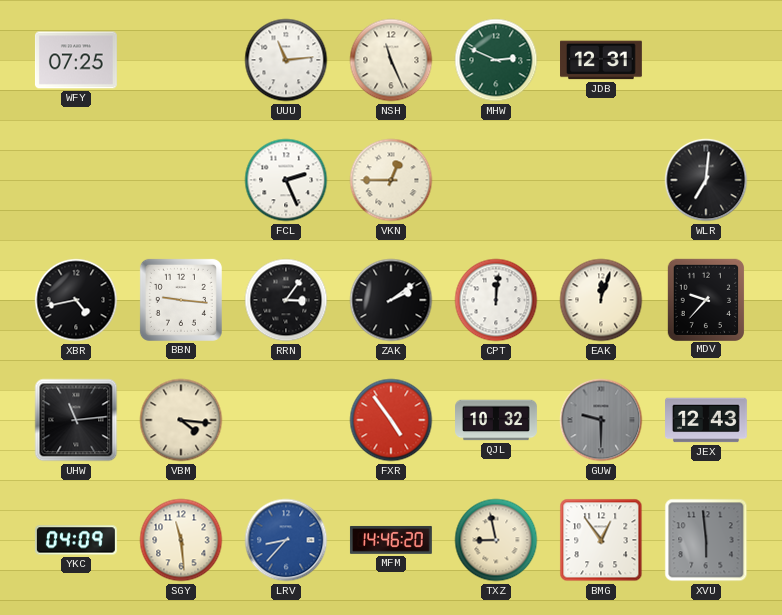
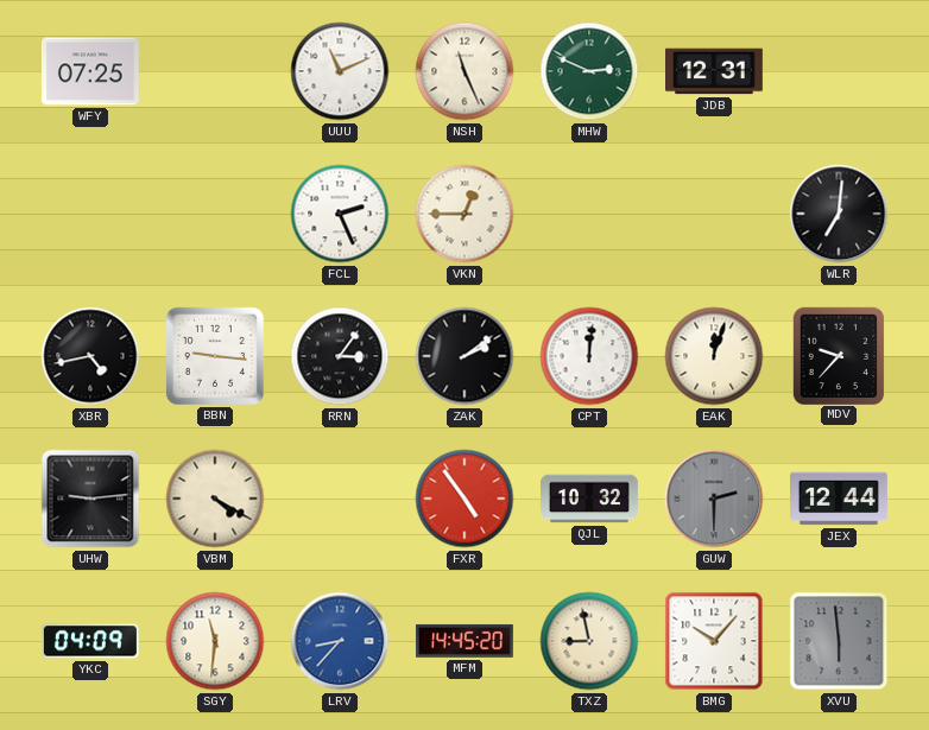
UUU: 11:14 -> 11:11
UHW: 11:14 -> 9:14
VBM: 4:16 -> 4:20
GUW: 9:30 -> 2:30
JEX: 12:43 -> 12:44
SGY: 11:29 -> 11:31
MFM: 14:46 -> 14:45
BMG: 12:54 -> 10:07
